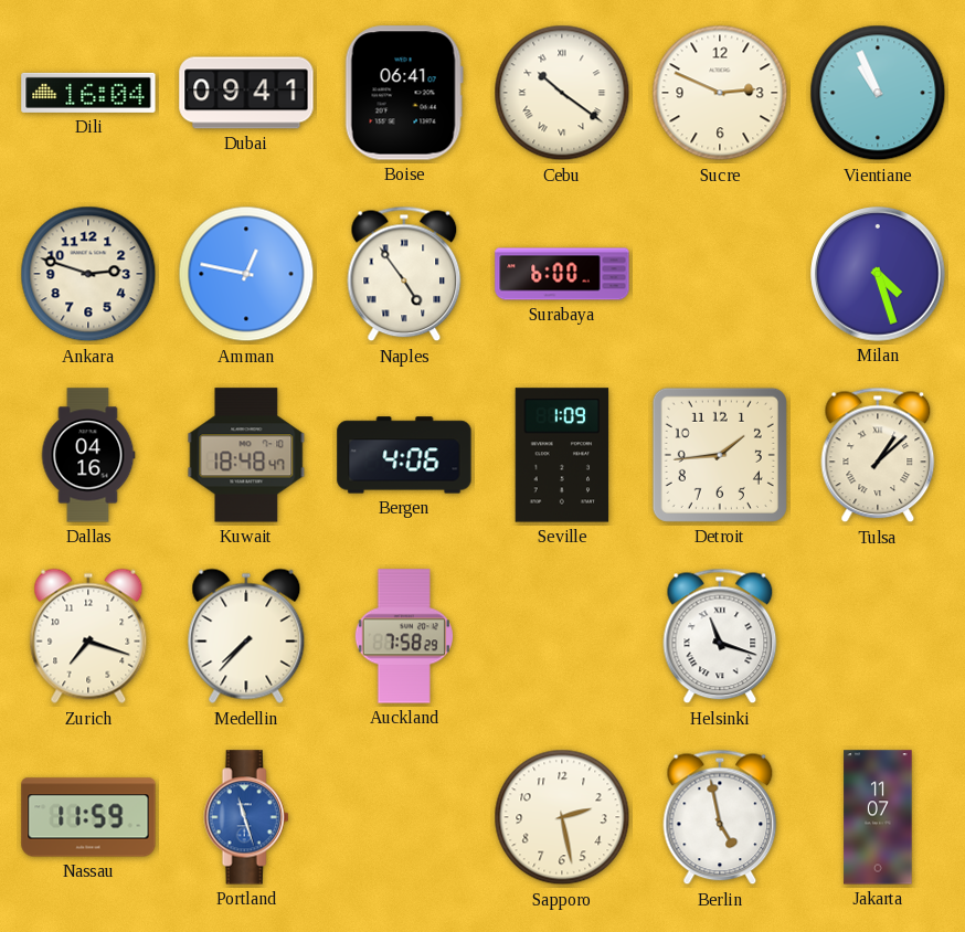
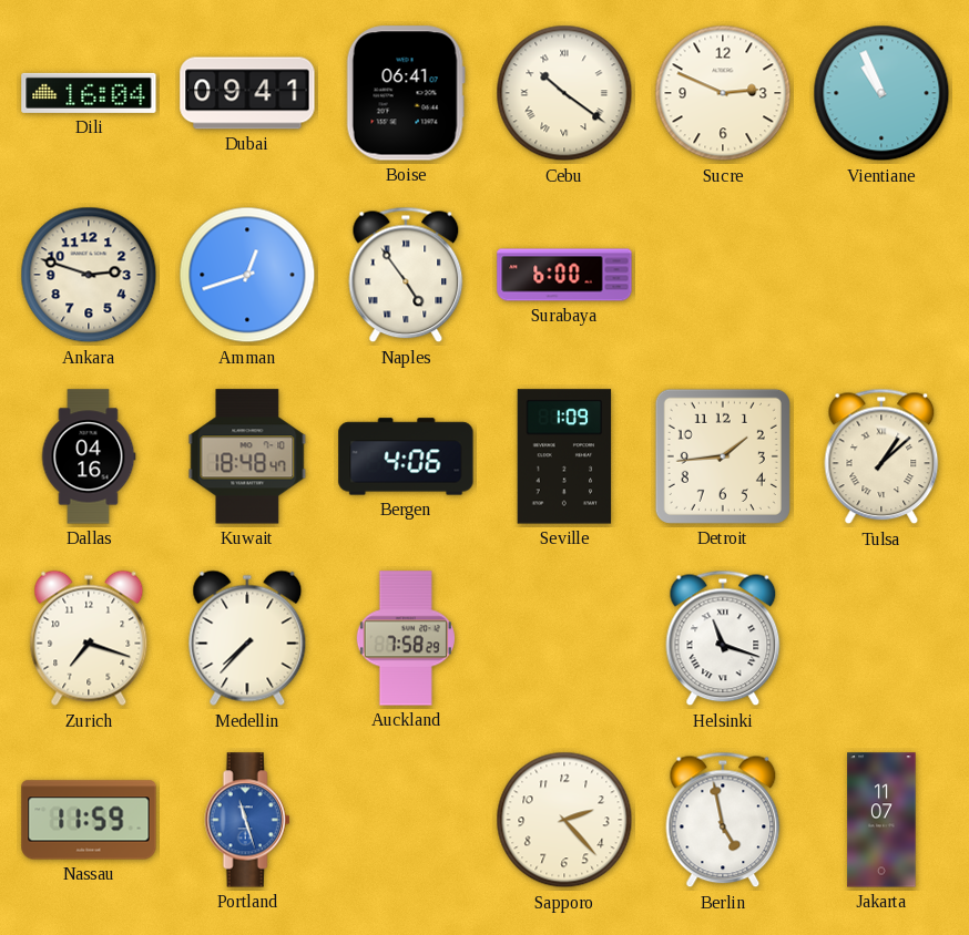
Amman: 12:47 -> 12:42
Milan: 4:27 -> none
Sapporo: 2:28 -> 2:23
